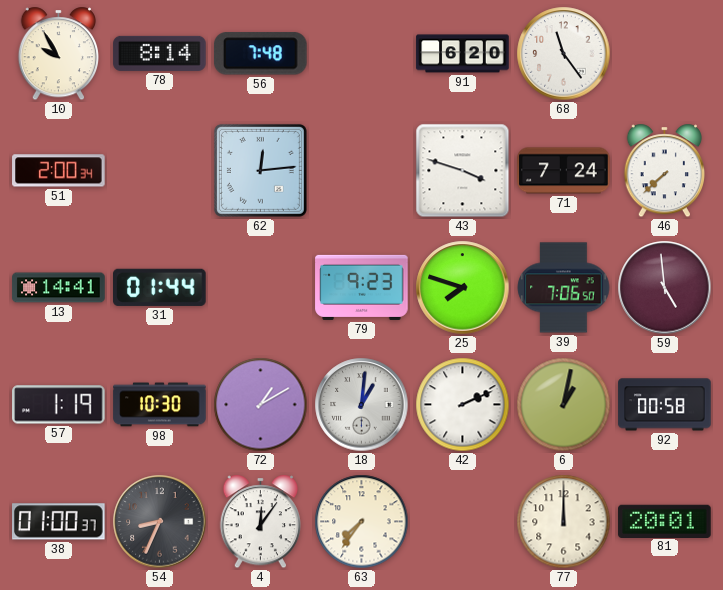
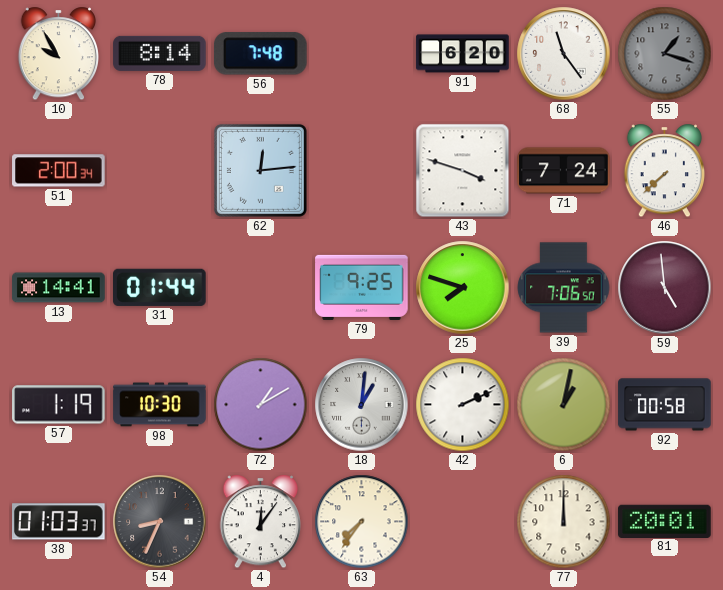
55: none -> 1:18
79: 9:23 -> 9:25
38: 01:00 -> 01:03
